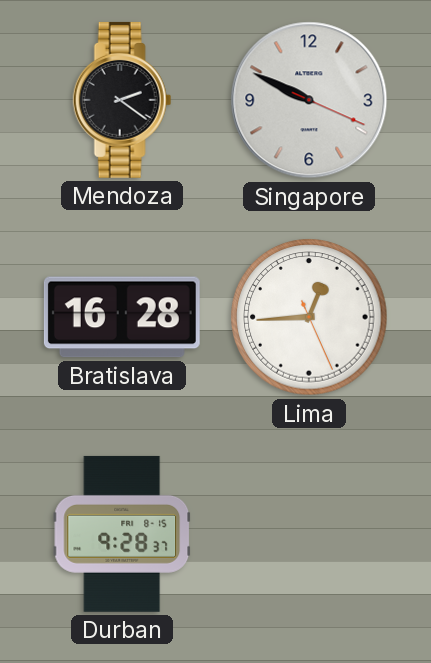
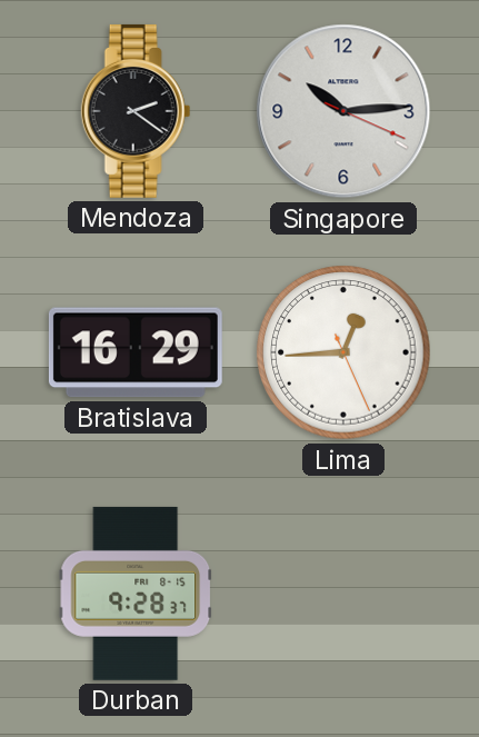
Singapore: 9:49 -> 10:14
Bratislava: 16:28 -> 16:29
